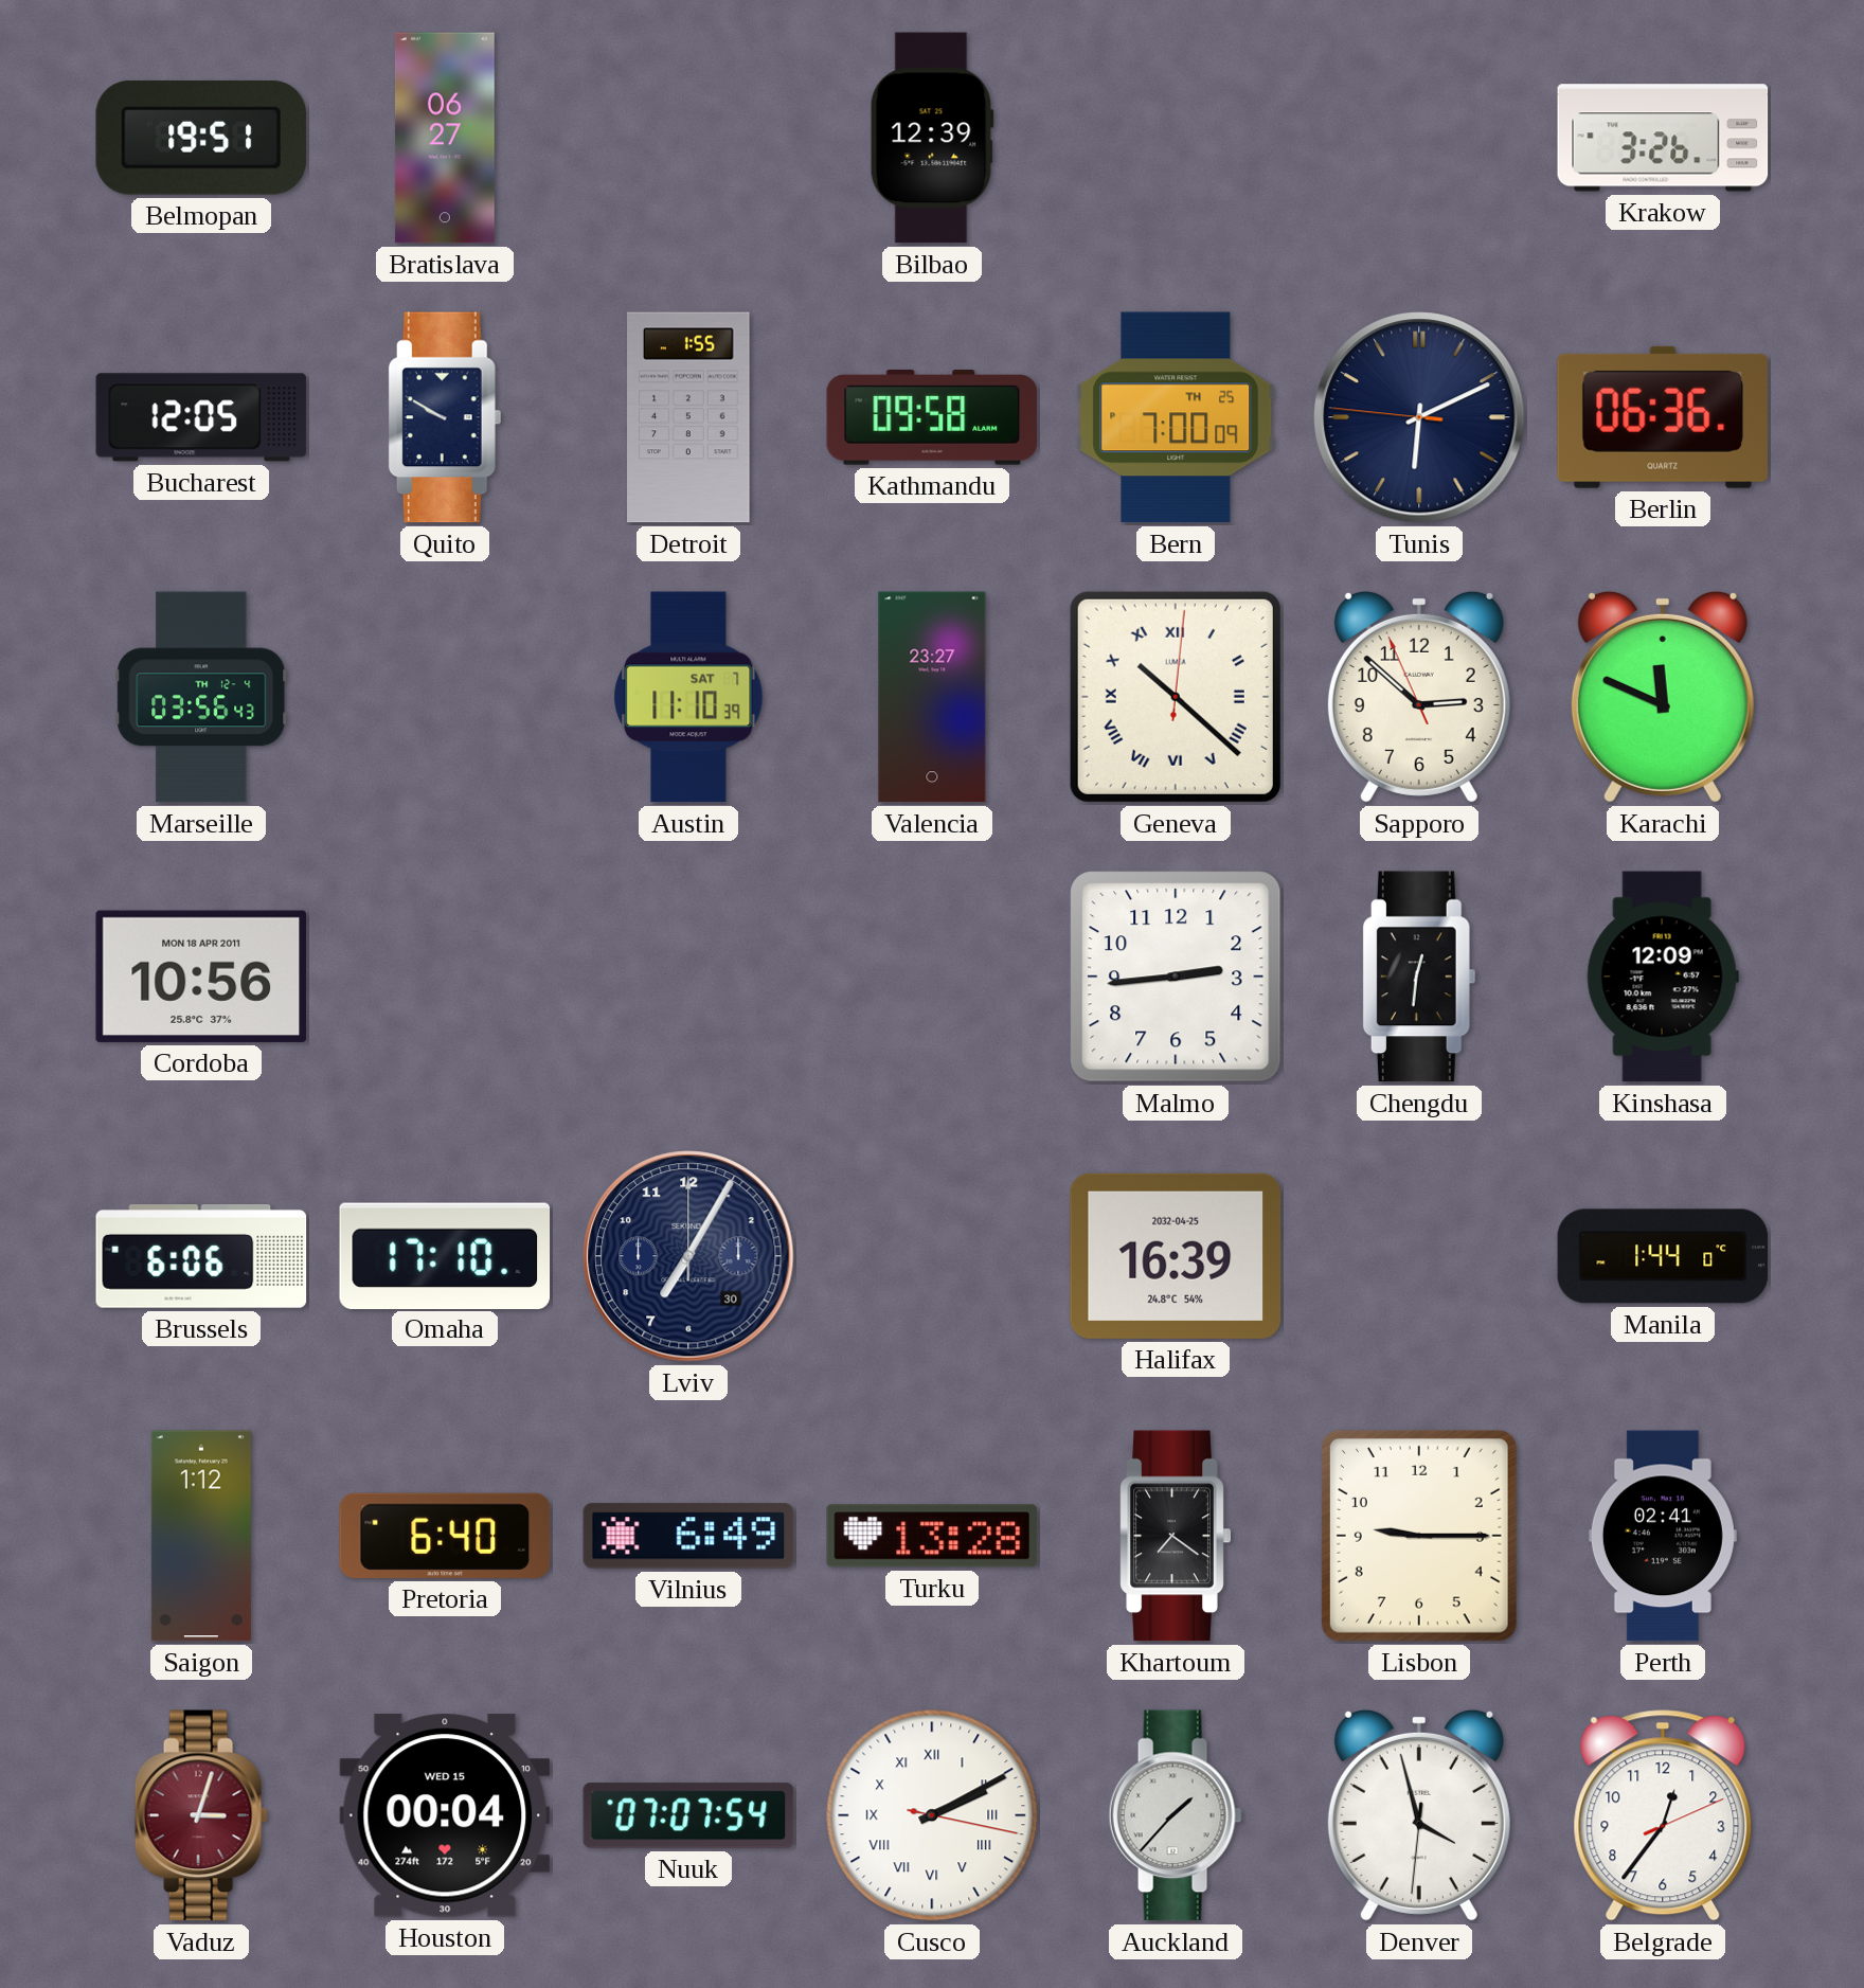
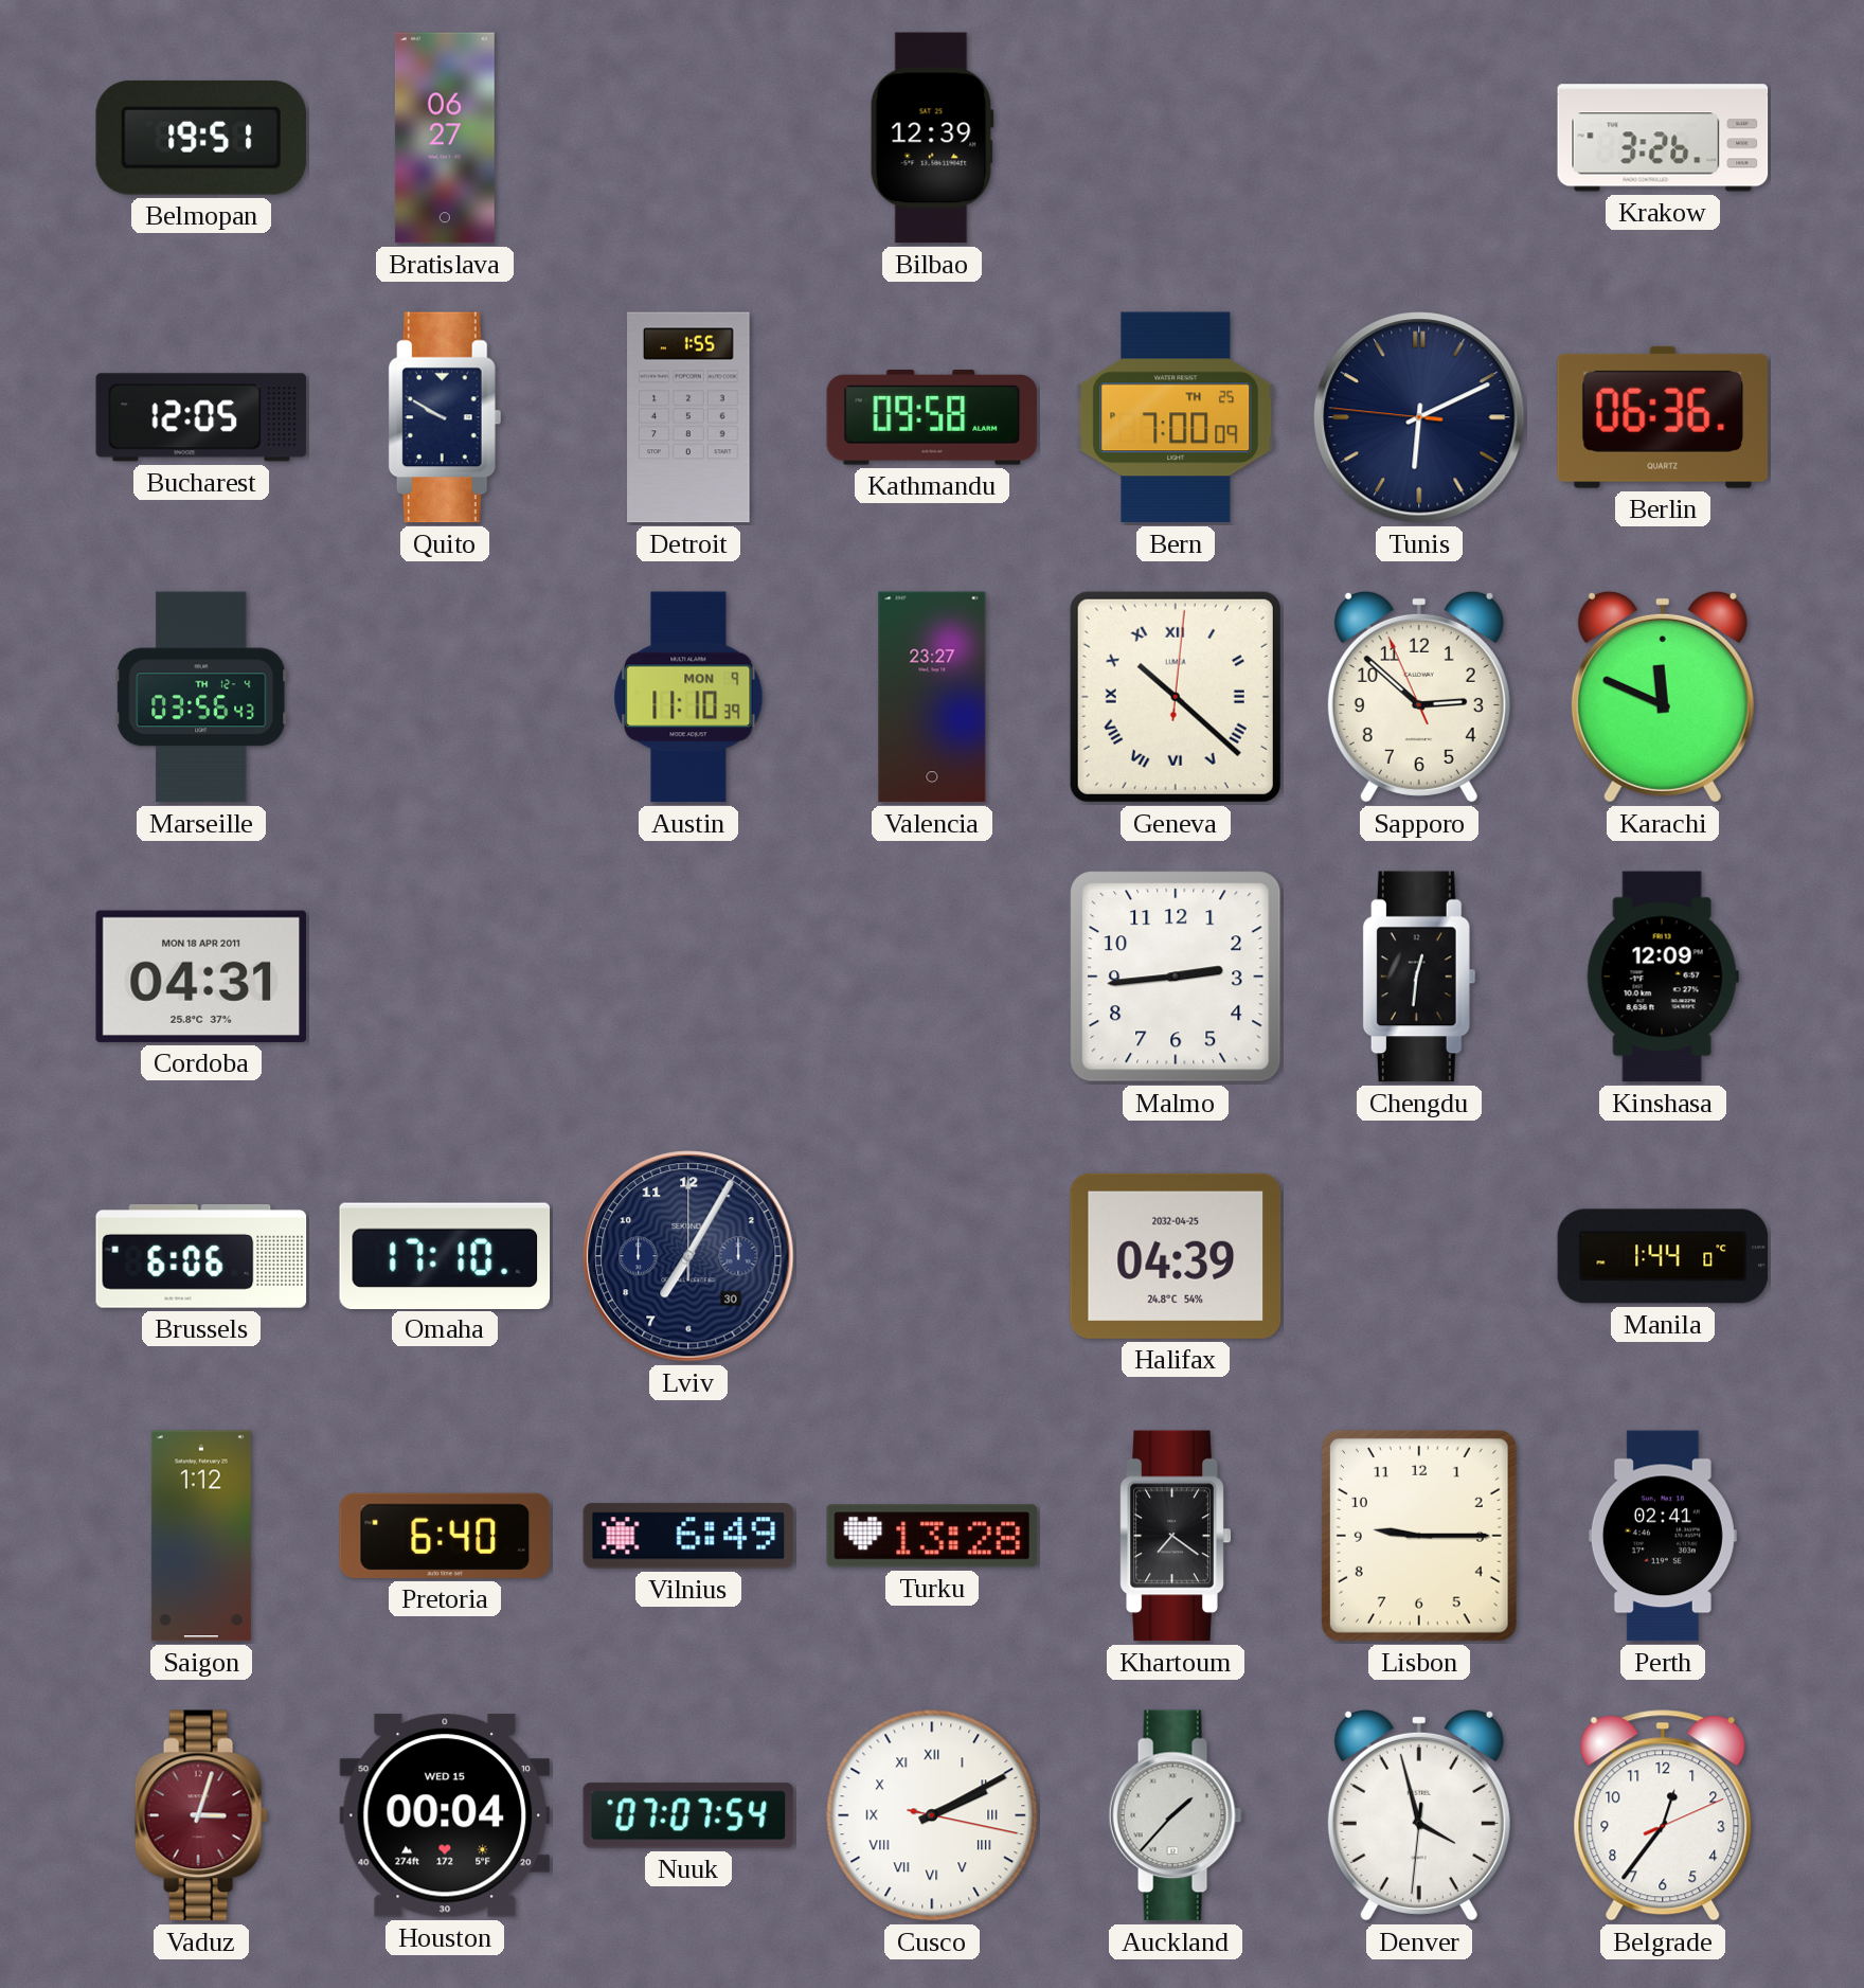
Austin date: SAT 7 -> MON 9
Cordoba: 10:56 -> 04:31
Halifax: 16:39 -> 04:39
